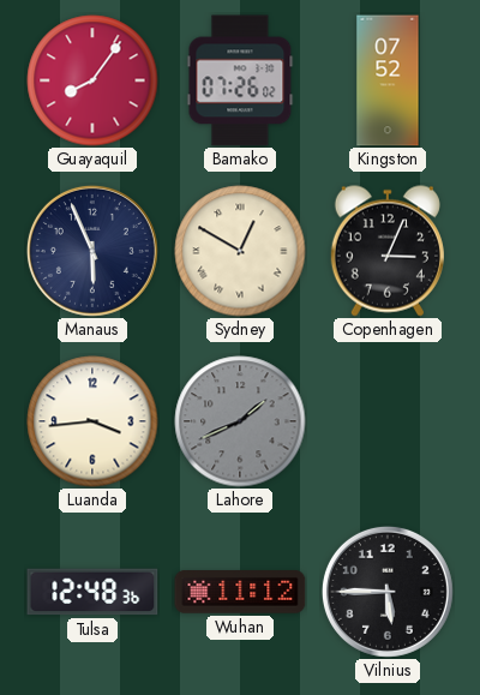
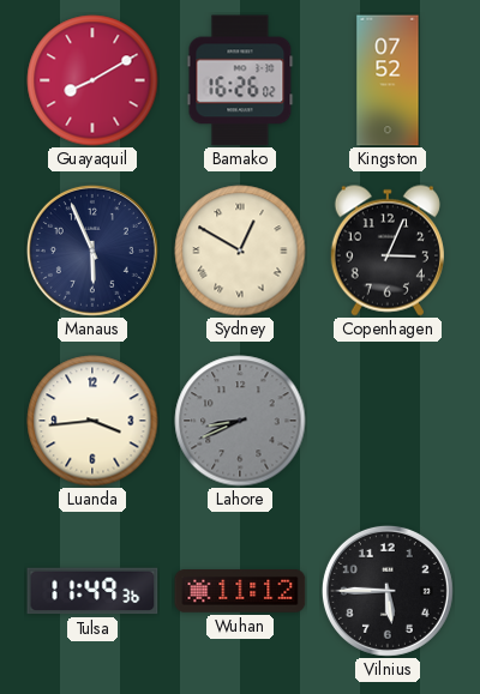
Guayaquil: 8:06 -> 8:10
Bamako: 07:26 -> 16:26
Lahore: 1:41 -> 8:41
Tulsa: 12:48 -> 11:49
